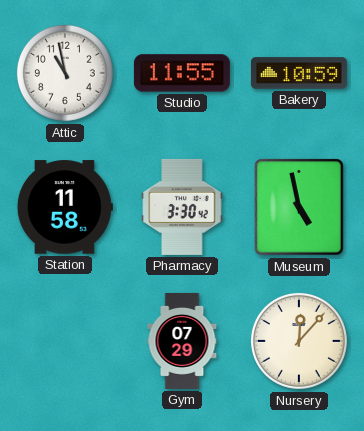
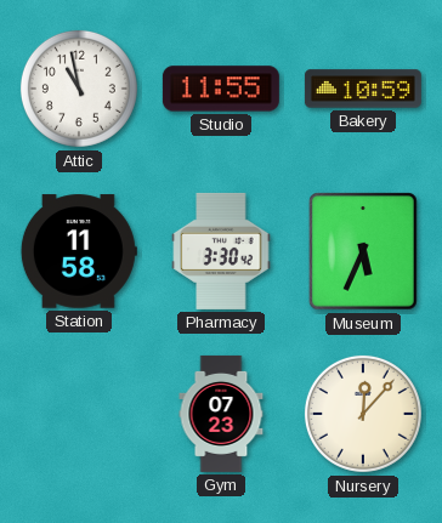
Museum: 4:58 -> 5:34
Gym: 07:29 -> 07:23
